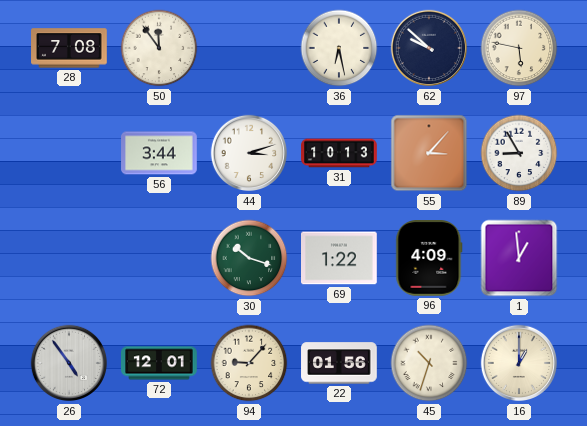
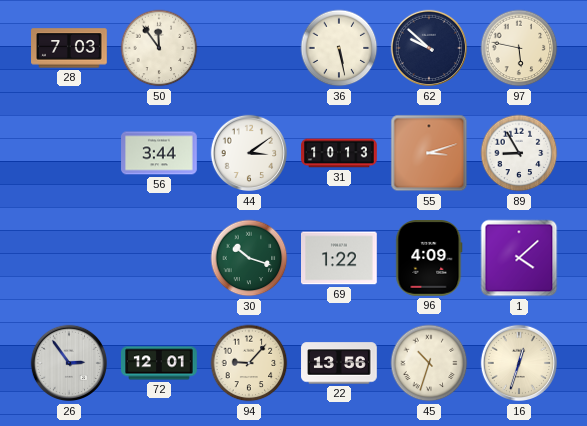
28: 7:08 -> 7:03
36: 6:28 -> 5:28
44: 3:12 -> 3:09
55: 3:07 -> 3:12
1: 12:59 -> 4:08
26: 4:54 -> 2:54
22: 01:56 -> 13:56
16: 1:00 -> 12:33
